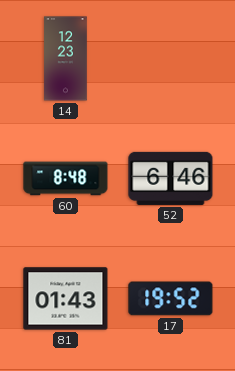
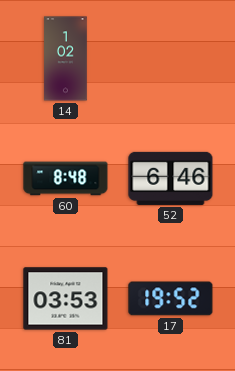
14: 12:23 -> 1:02
81: 01:43 -> 03:53
